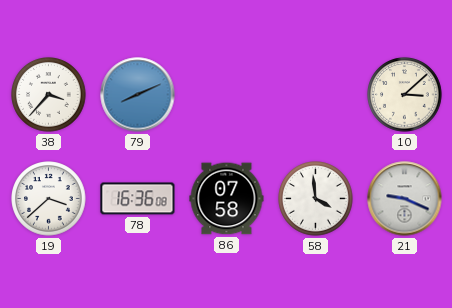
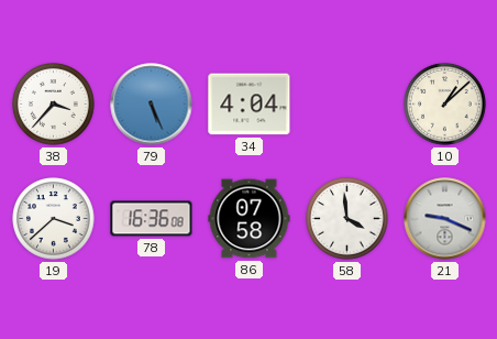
79: 8:11 -> 5:26
34: none -> 4:04
10: 3:08 -> 1:08
